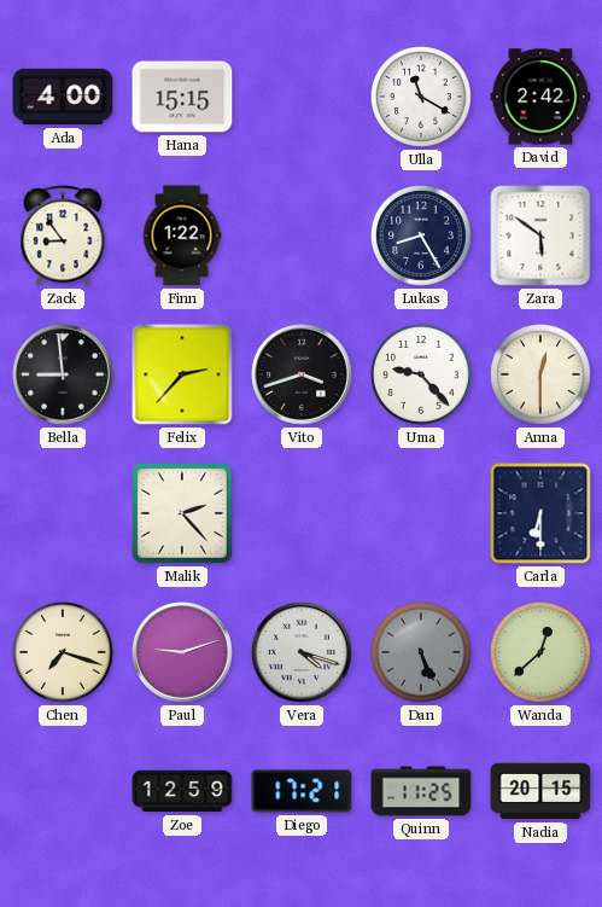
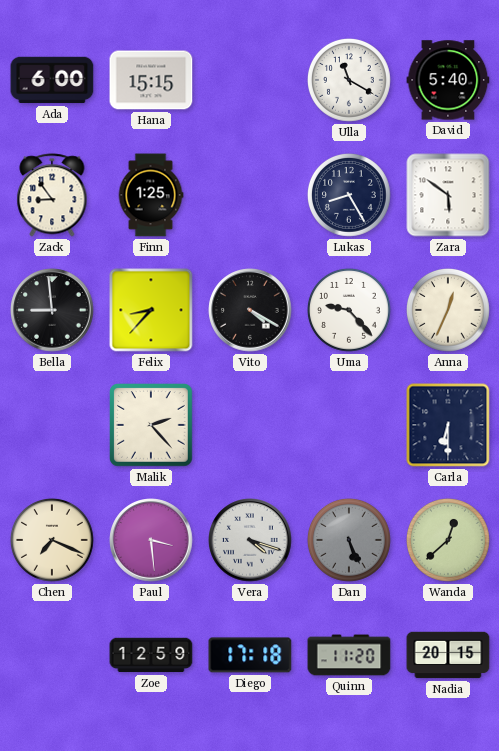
Ada: 4:00 -> 6:00
David: 2:42 -> 5:40
Finn: 1:22 -> 1:25
Felix: 2:37 -> 8:37
Vito: 3:42 -> 4:20
Anna: 12:30 -> 12:34
Chen: 7:18 -> 7:19
Paul: 9:12 -> 3:29
Diego: 17:21 -> 17:18
Quinn: 11:25 -> 11:20
